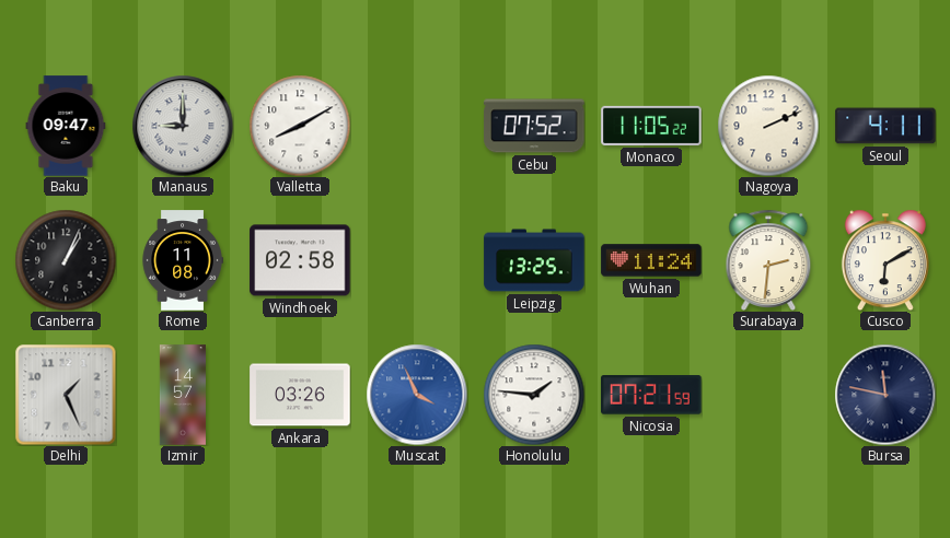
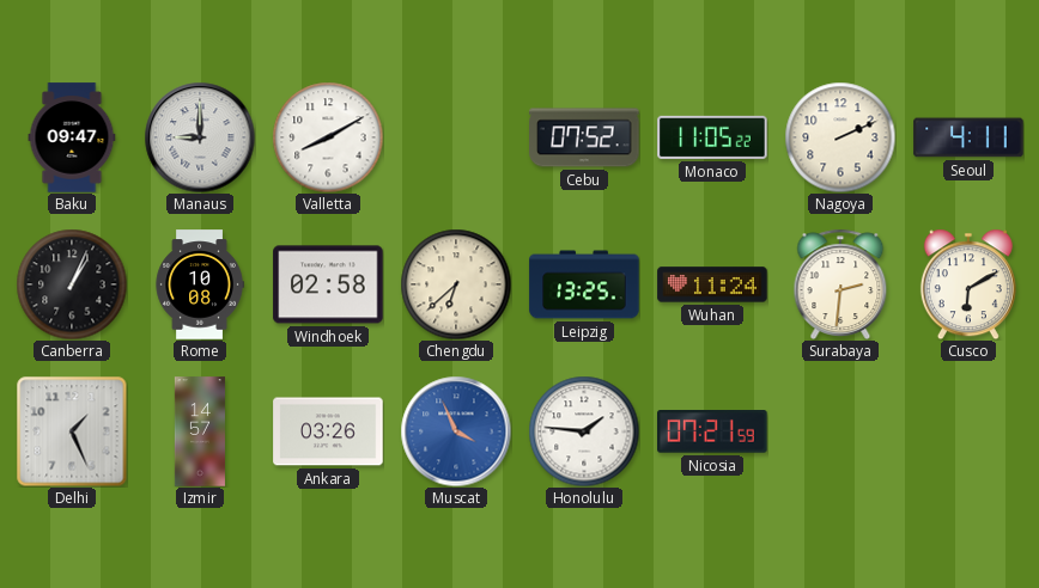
Rome: 11:08 -> 10:08
Chengdu: none -> 6:38
Bursa: 11:47 -> none
